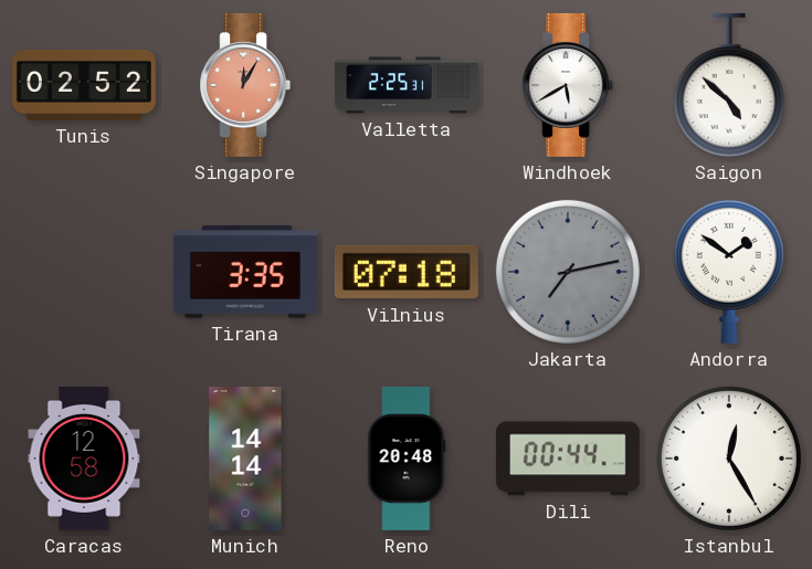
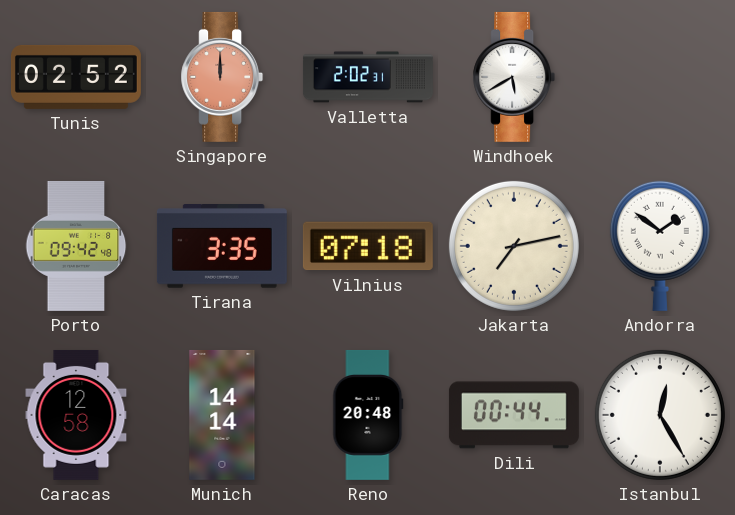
Singapore: 12:05 -> 12:00
Valletta: 2:25 -> 2:02
Saigon: 4:52 -> none
Porto: none -> 09:42
Jakarta dial: grey -> cream
